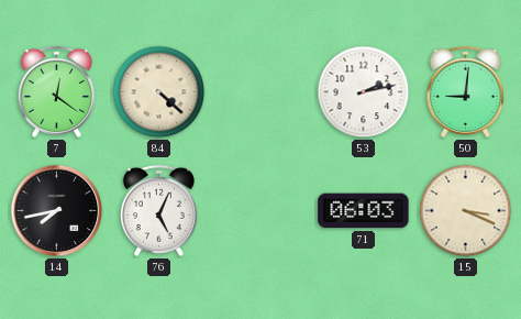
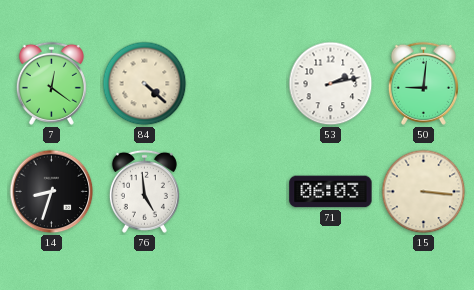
14: 7:43 -> 8:33
76: 5:04 -> 4:59
15: 3:19 -> 3:16
